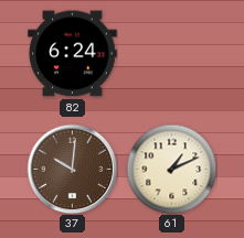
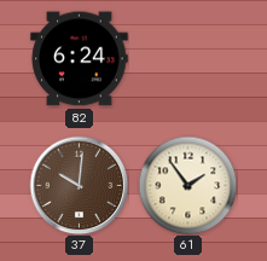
61: 1:11 -> 1:54
